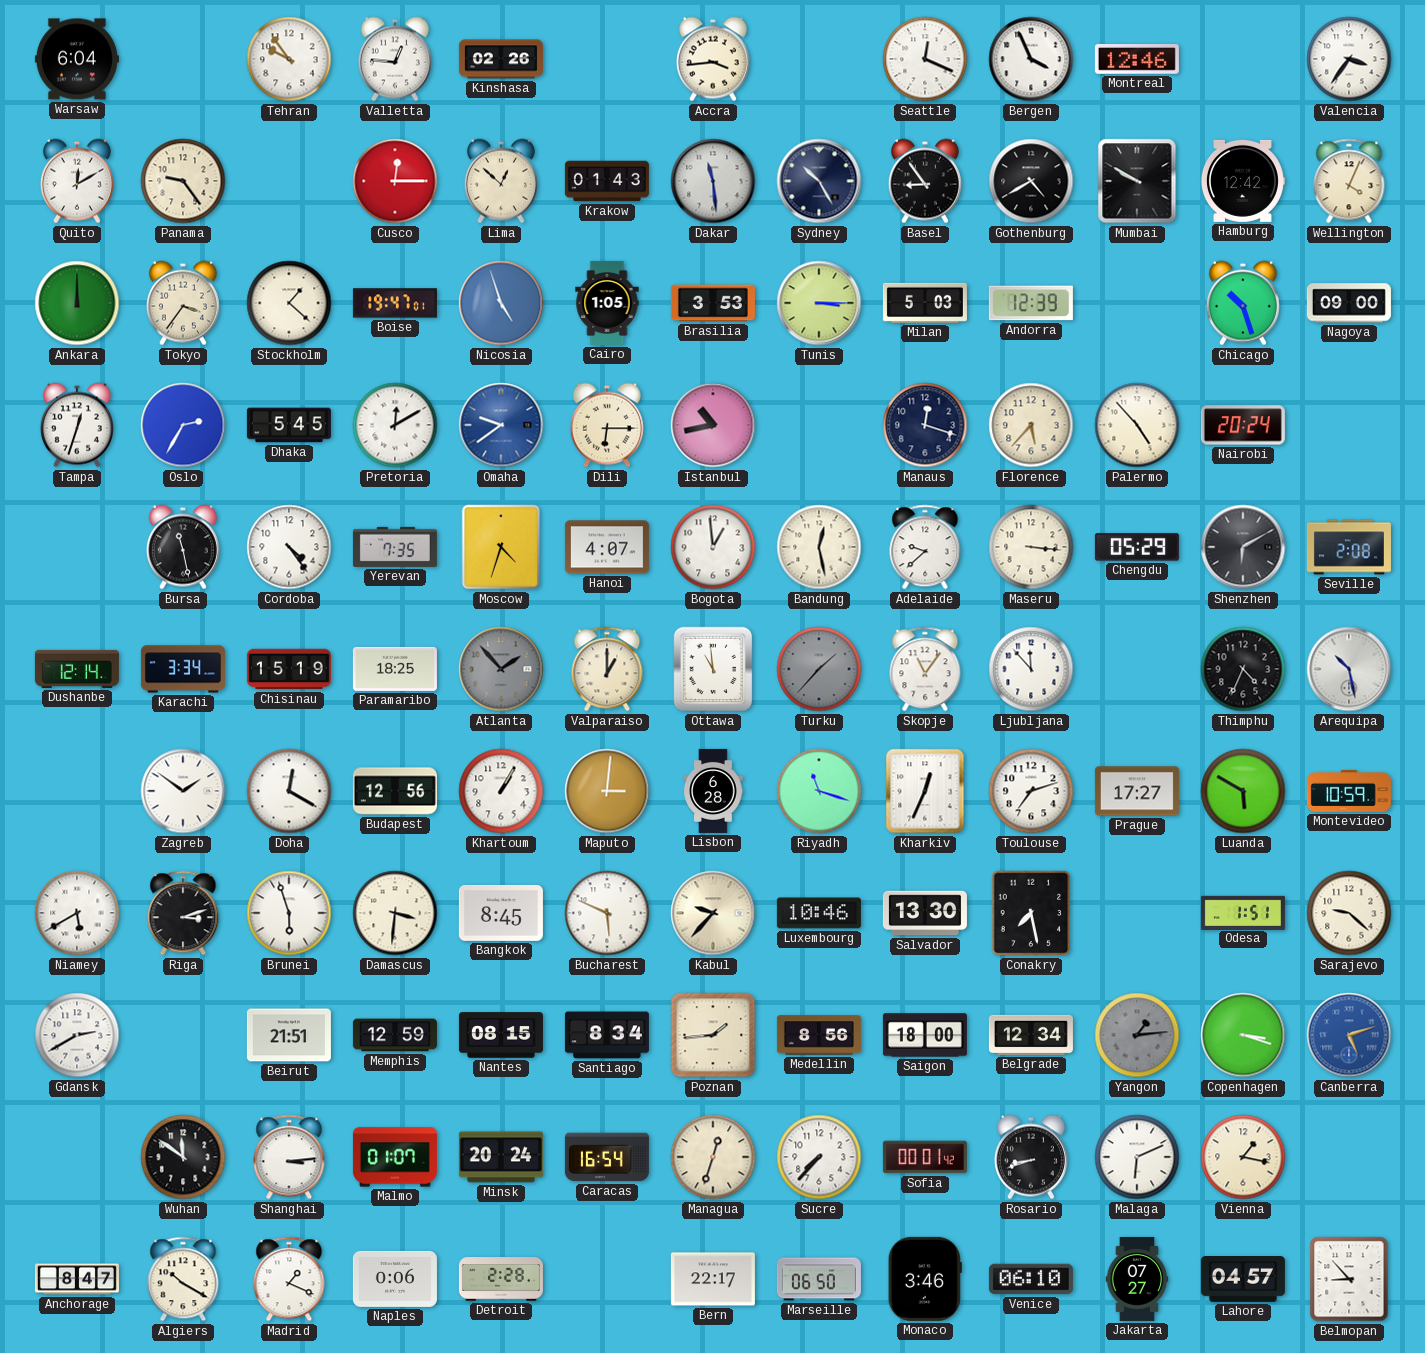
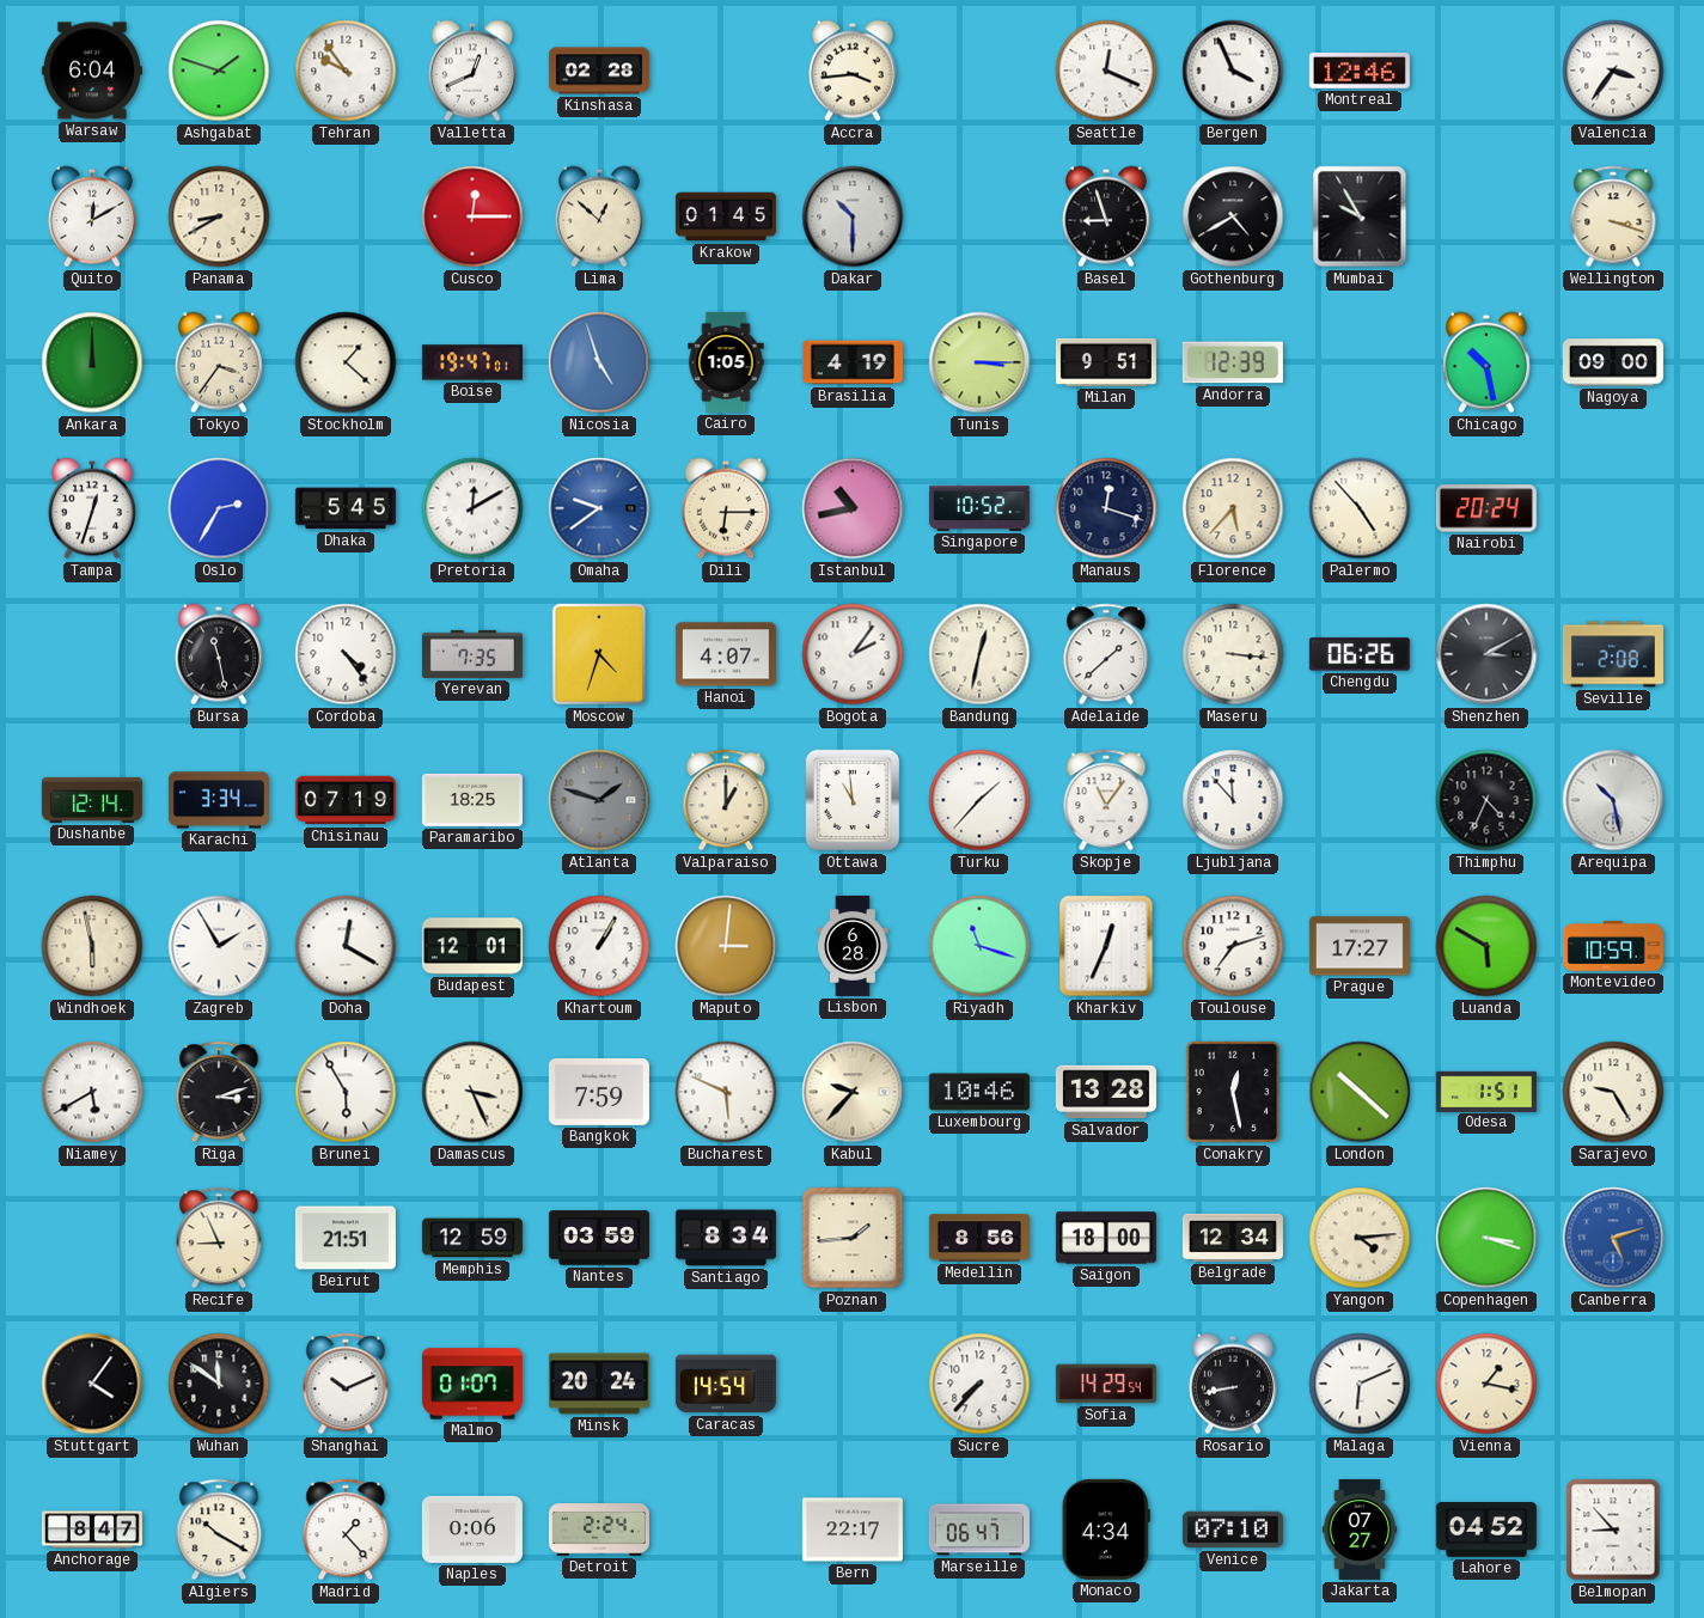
Ashgabat: none -> 1:48
Valletta: 12:46 -> 12:41
Kinshasa: 02:26 -> 02:28
Panama: 9:24 -> 8:40
Krakow: 01:43 -> 01:45
Dakar: 11:29 -> 10:30
Sydney: 10:25 -> none
Basel: 8:54 -> 8:57
Mumbai: 9:50 -> 9:55
Hamburg: 12:42 -> none
Wellington: 4:04 -> 3:18
Brasilia: 3:53 -> 4:19
Milan: 5:03 -> 9:51
Chicago: 10:27 -> 10:28
Singapore: none -> 10:52
Bogota: 12:59 -> 2:06
Bandung: 12:28 -> 12:32
Adelaide: 9:38 -> 1:38
Chengdu: 05:29 -> 06:26
Shenzhen: 6:10 -> 3:10
Chisinau: 15:19 -> 07:19
Atlanta: 1:53 -> 1:48
Turku dial: grey -> white
Windhoek: none -> 5:58
Zagreb: 1:51 -> 1:55
Budapest: 12:56 -> 12:01
Brunei: 5:57 -> 5:55
Damascus: 3:31 -> 3:26
Bangkok: 8:45 -> 7:59
Salvador: 13:30 -> 13:28
Conakry: 7:28 -> 12:28
London: none -> 10:22
Sarajevo: 9:22 -> 9:25
Gdansk: 2:40 -> none
Recife: none -> 8:56
Nantes: 08:15 -> 03:59
Yangon: 1:14 -> 4:14
Yangon dial: grey -> cream
Stuttgart: none -> 4:06
Shanghai: 3:14 -> 10:11
Caracas: 16:54 -> 14:54
Managua: 12:33 -> none
Sofia: 00:01 -> 14:29
Rosario: 8:42 -> 8:43
Madrid: 1:19 -> 1:23
Detroit: 2:28 -> 2:24
Marseille: 06:50 -> 06:47
Monaco: 3:46 -> 4:34
Venice: 06:10 -> 07:10
Lahore: 04:57 -> 04:52
